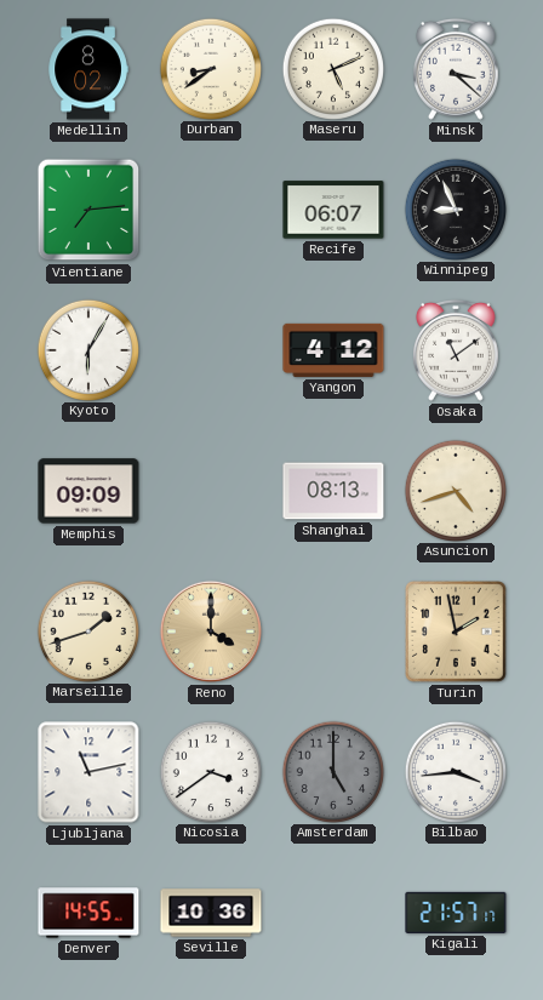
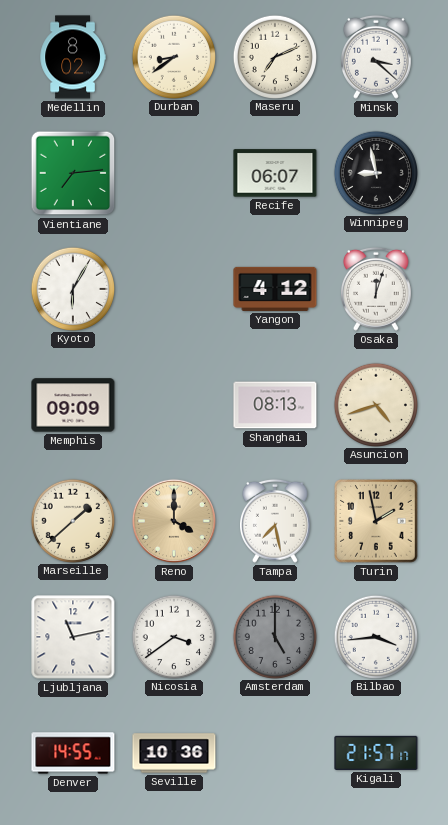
Maseru: 5:11 -> 7:11
Winnipeg: 8:56 -> 8:58
Osaka: 11:09 -> 12:03
Marseille: 1:42 -> 1:38
Tampa: none -> 7:28
